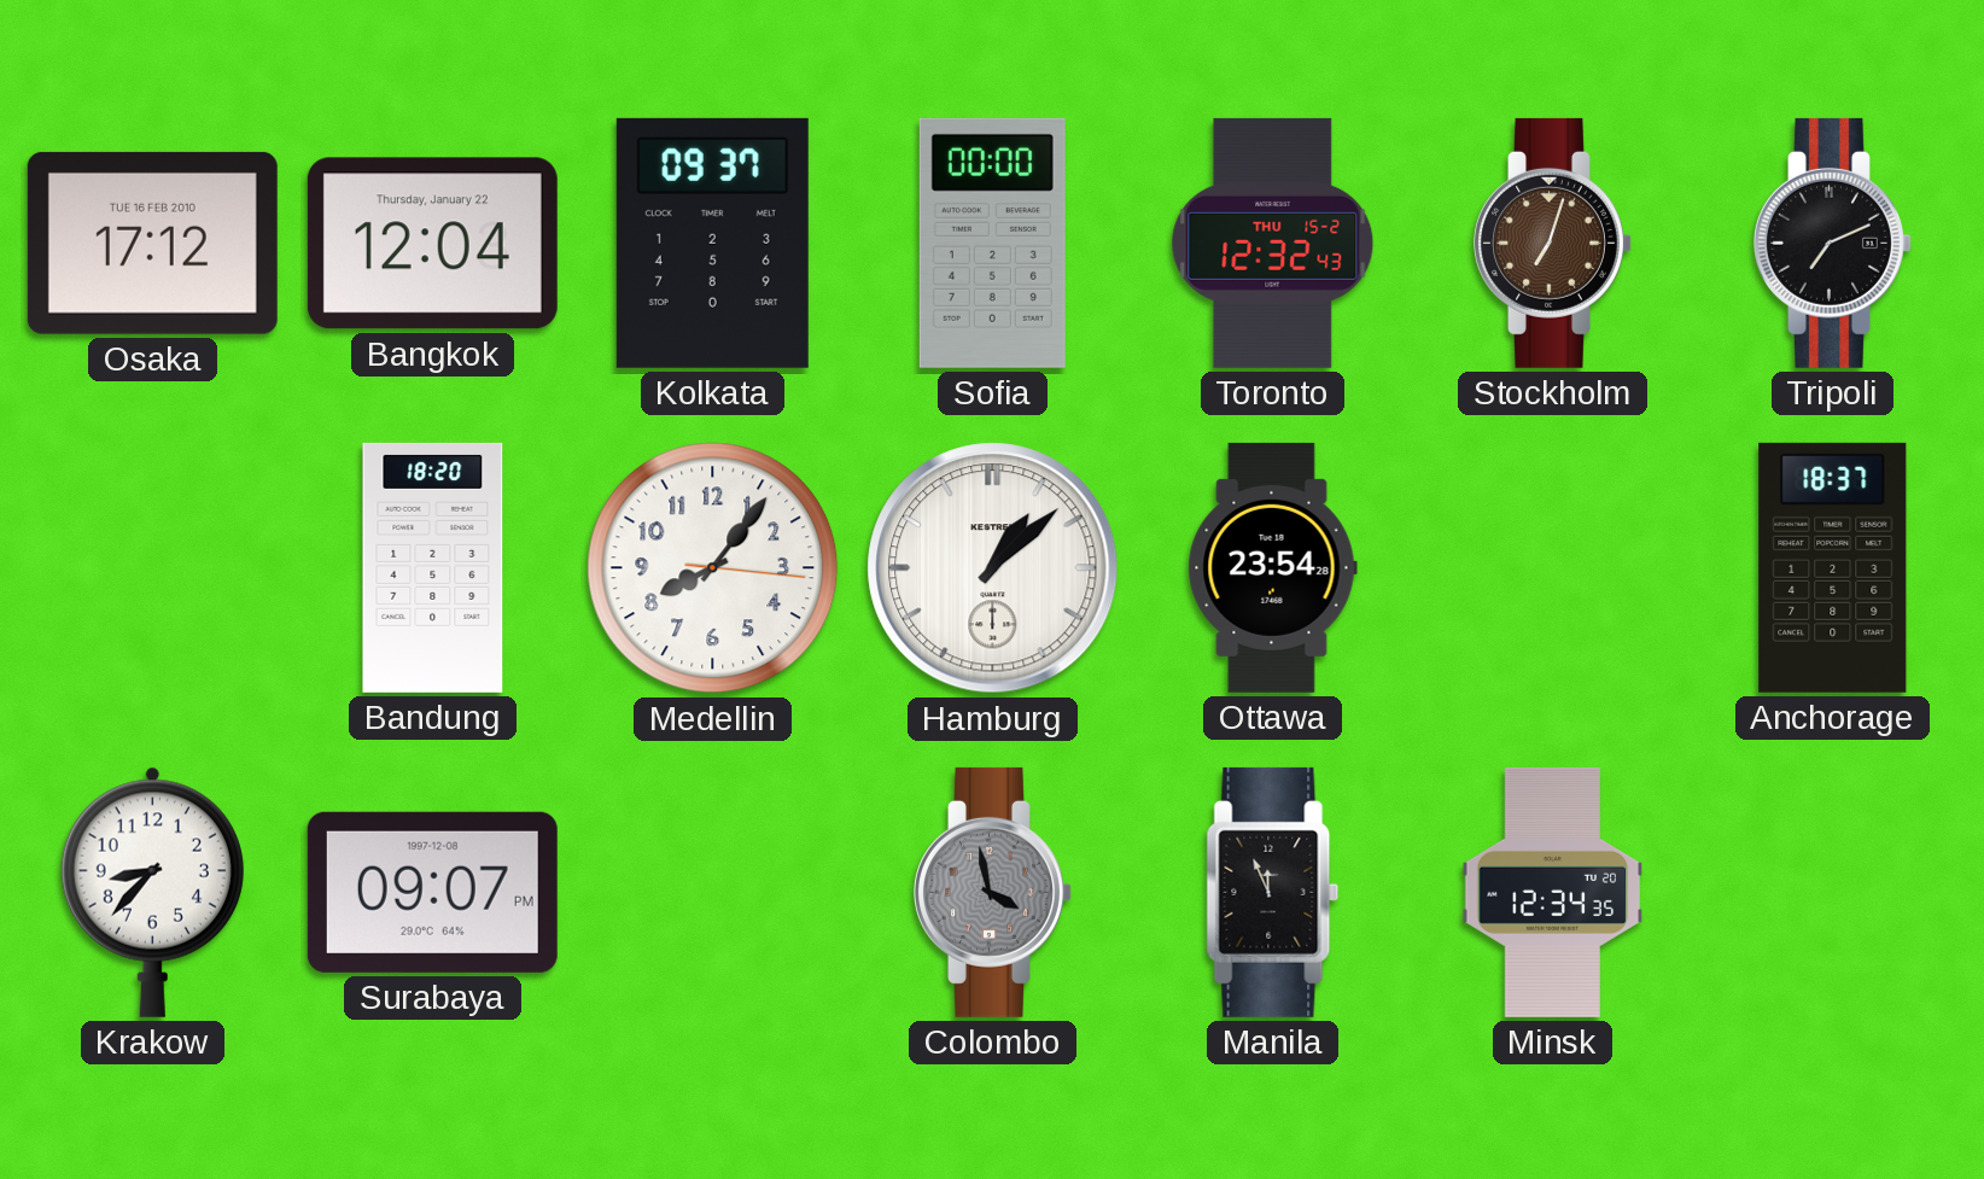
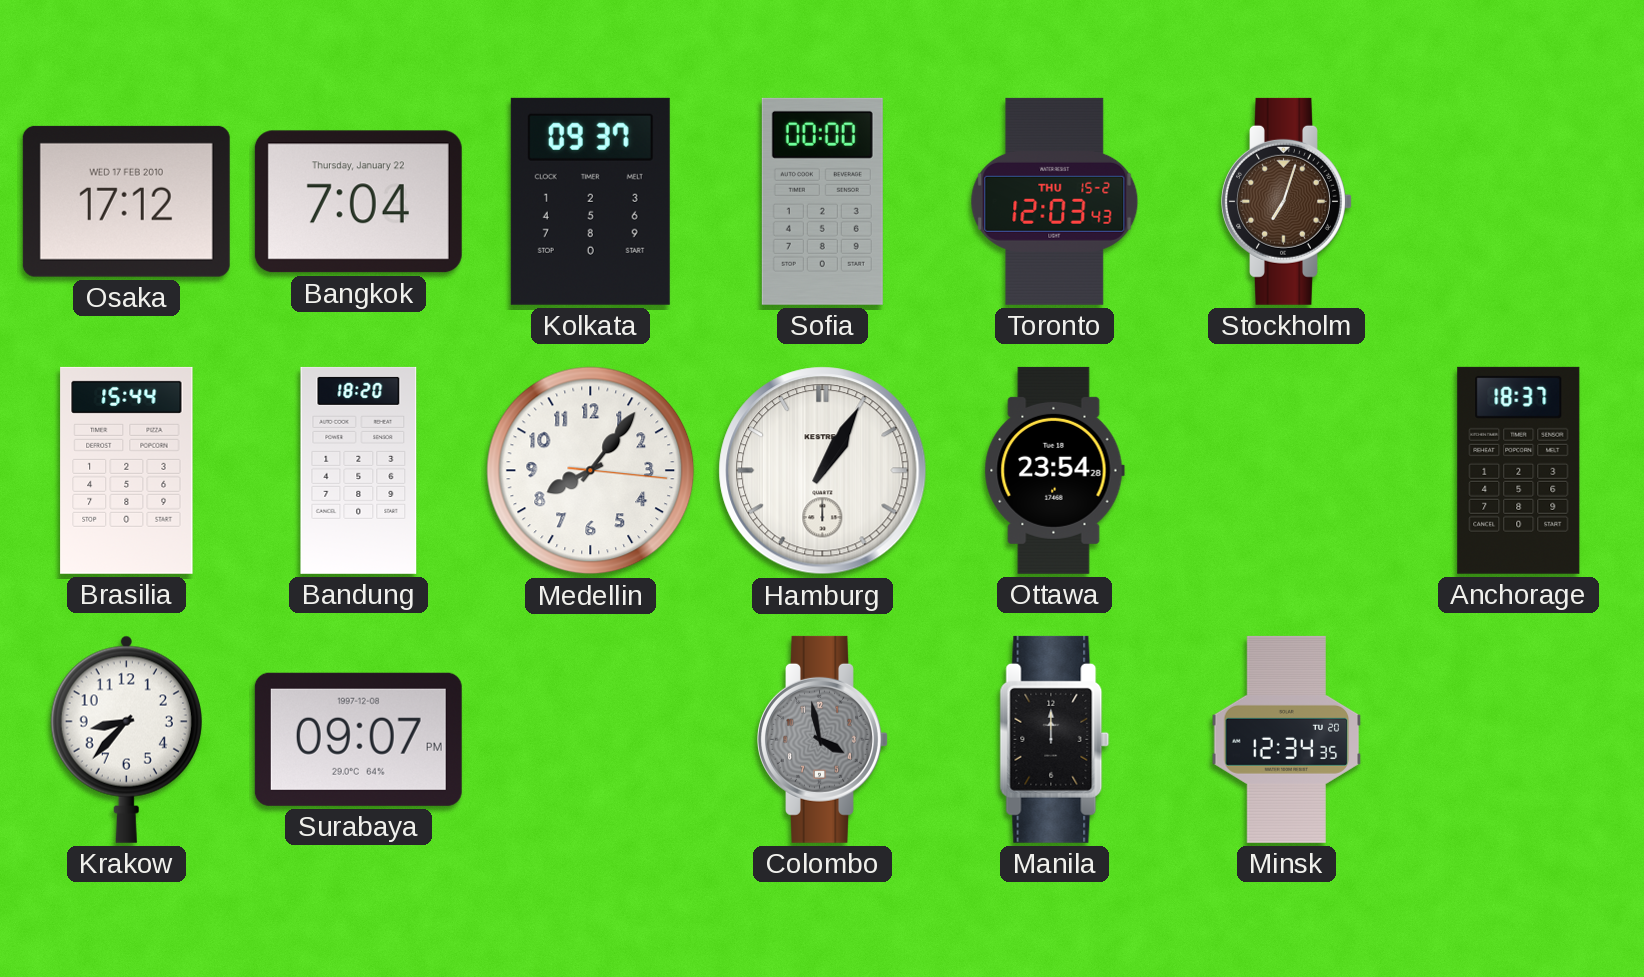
Osaka date: TUE 16 FEB 2010 -> WED 17 FEB 2010
Bangkok: 12:04 -> 7:04
Toronto: 12:32 -> 12:03
Tripoli: 7:11 -> none
Brasilia: none -> 15:44
Hamburg: 1:08 -> 1:05
Manila: 11:56 -> 12:00
